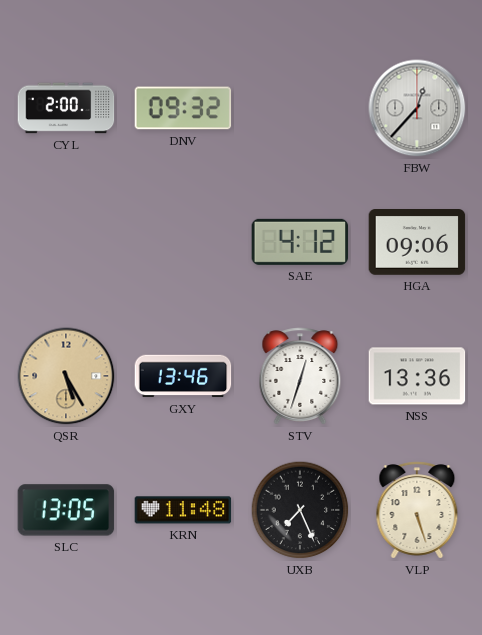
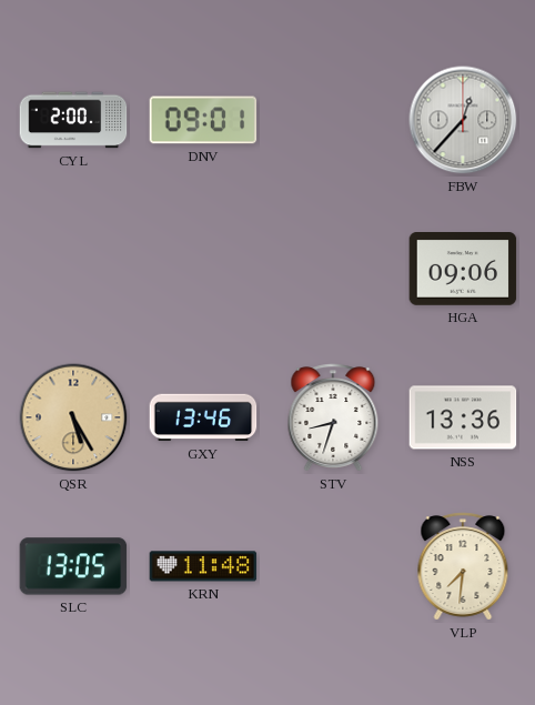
DNV: 09:32 -> 09:01
SAE: 4:12 -> none
STV: 12:33 -> 8:33
UXB: 7:26 -> none
VLP: 5:27 -> 7:31
